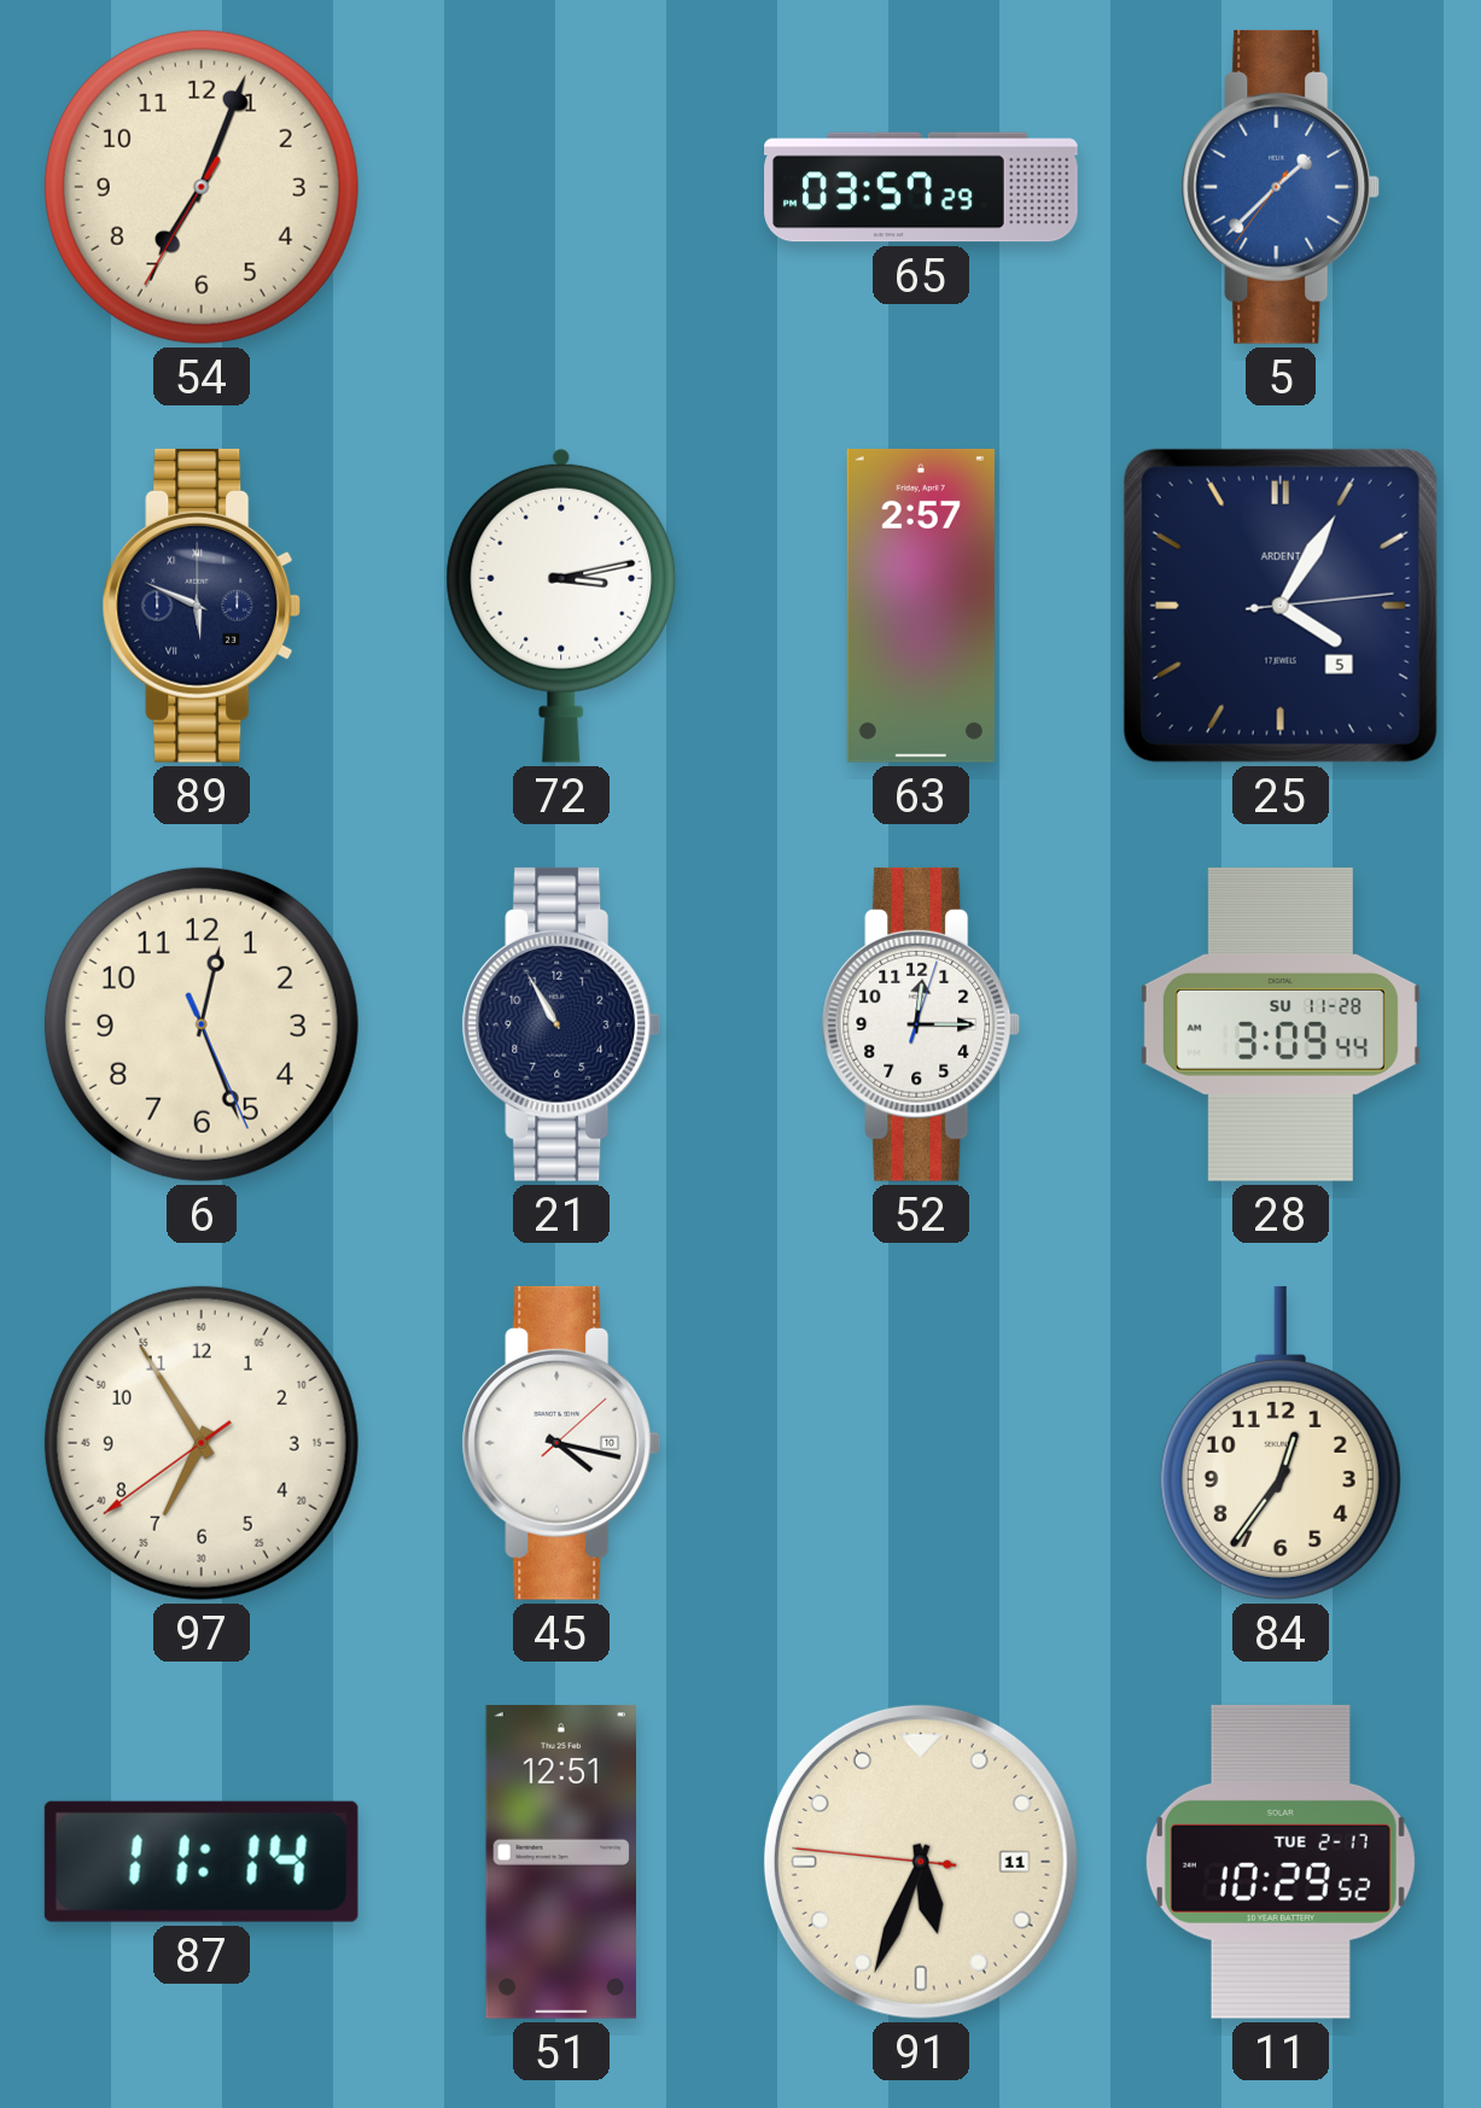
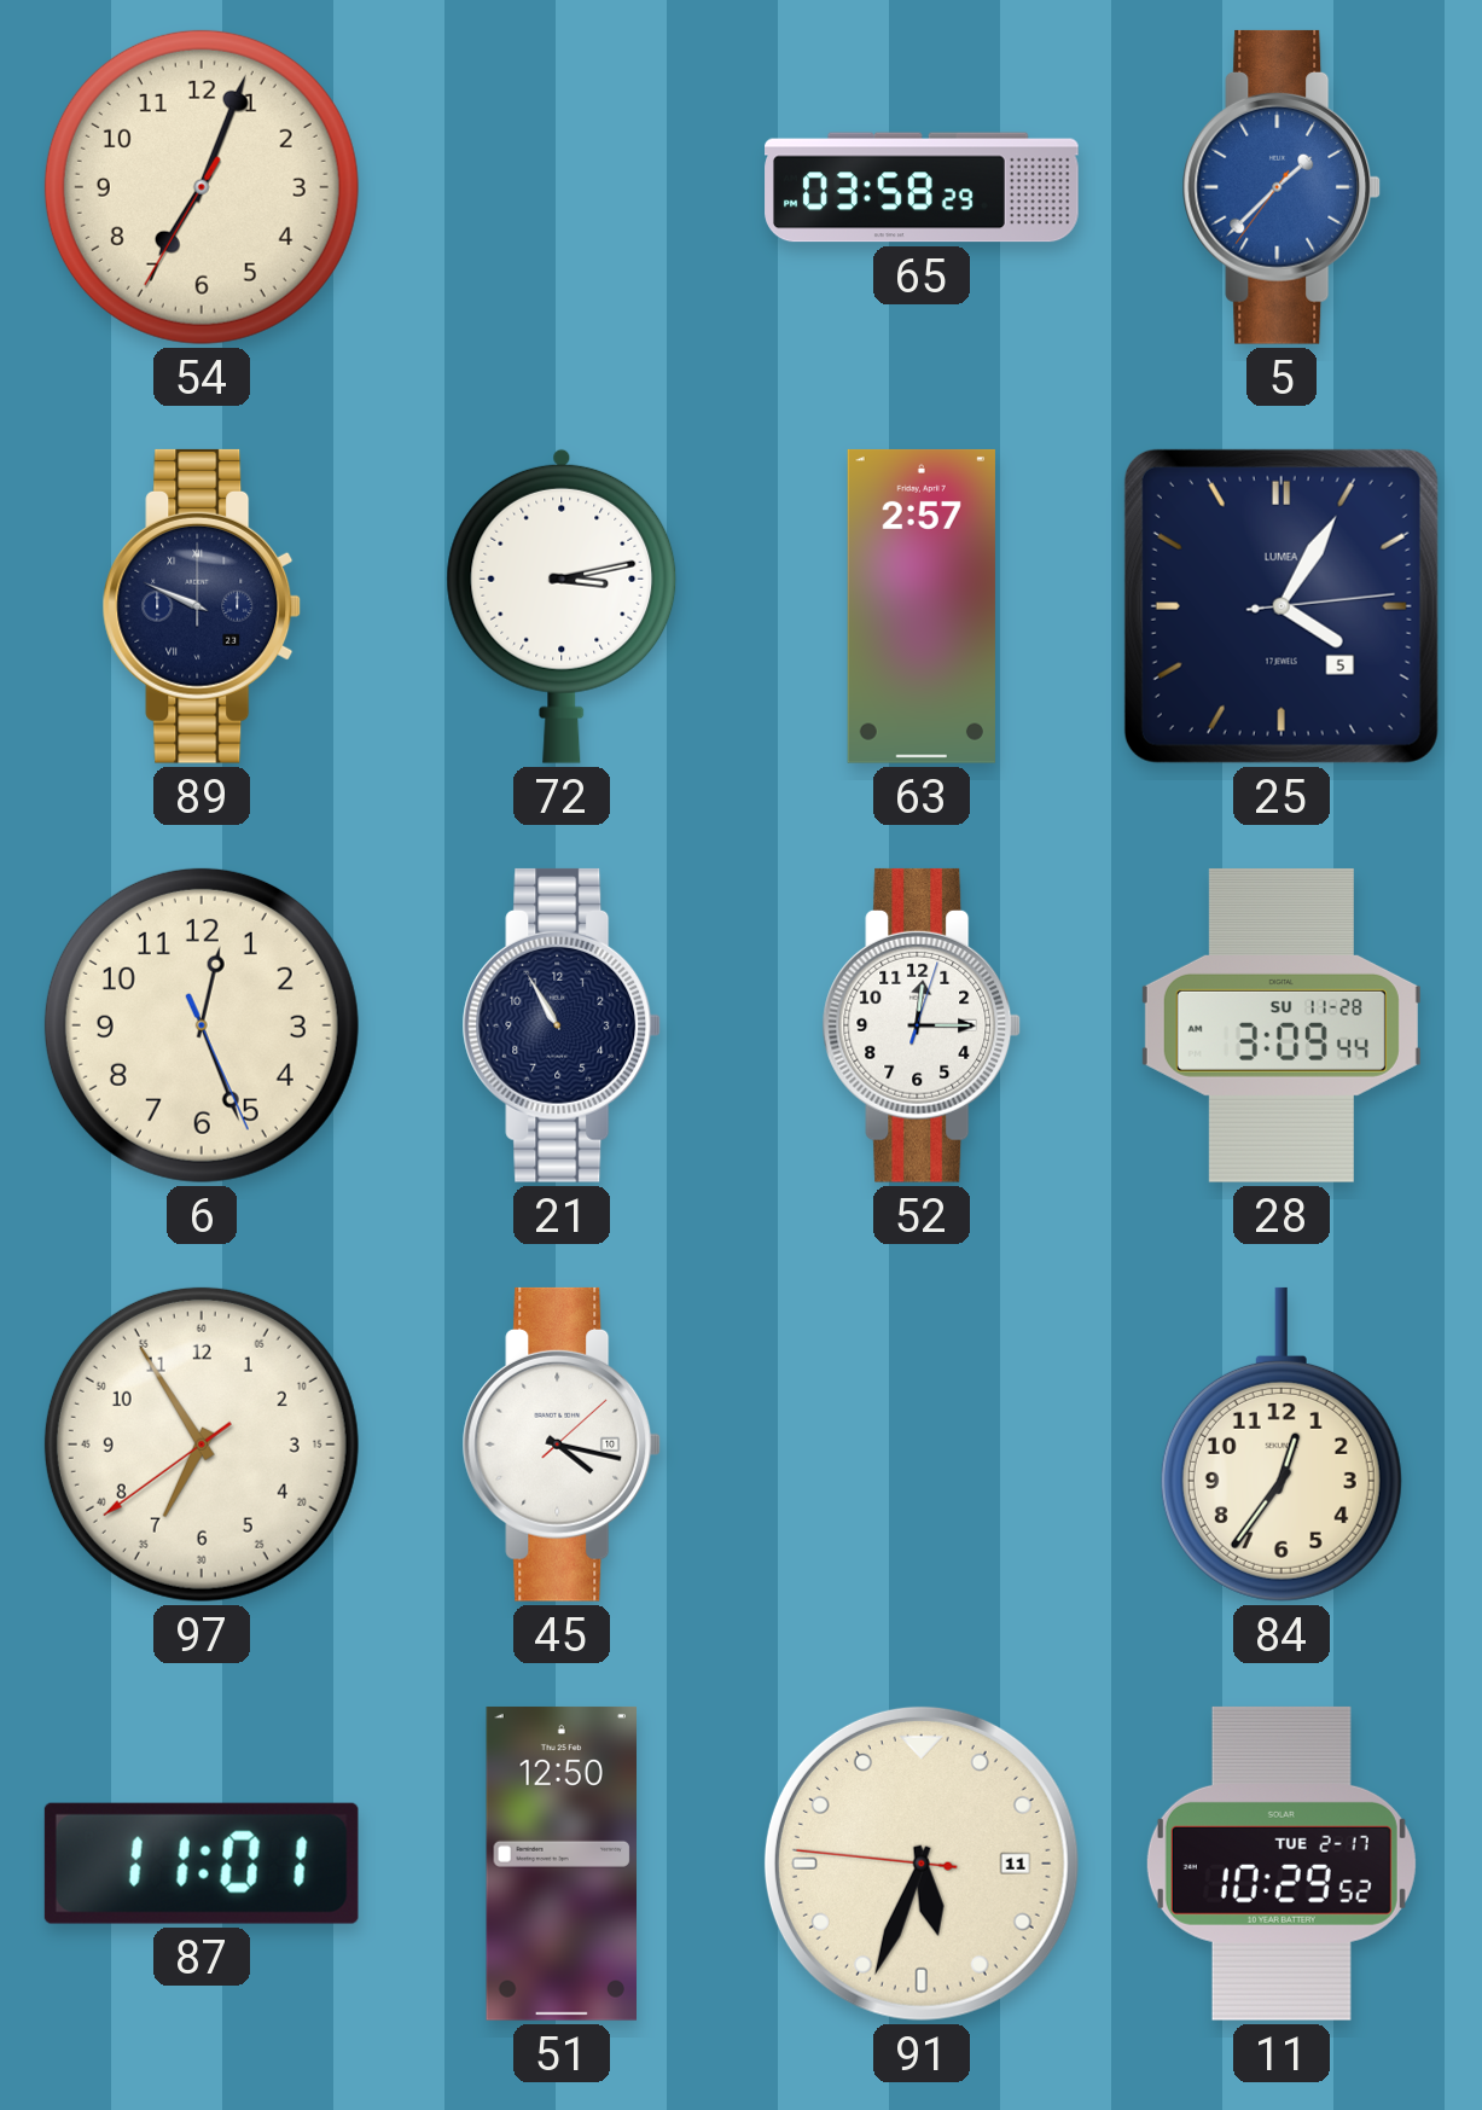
65: 03:57 -> 03:58
89: 5:49 -> 9:49
25 brand: ARDENT -> LUMEA
87: 11:14 -> 11:01
51: 12:51 -> 12:50
